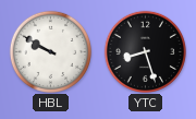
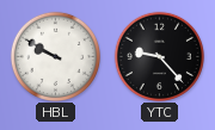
YTC: 8:27 -> 9:23
